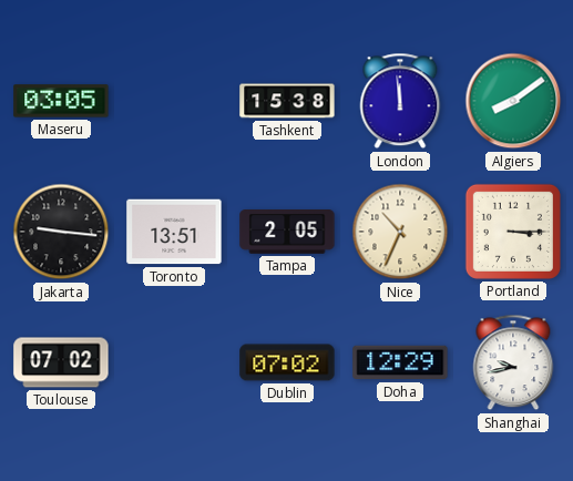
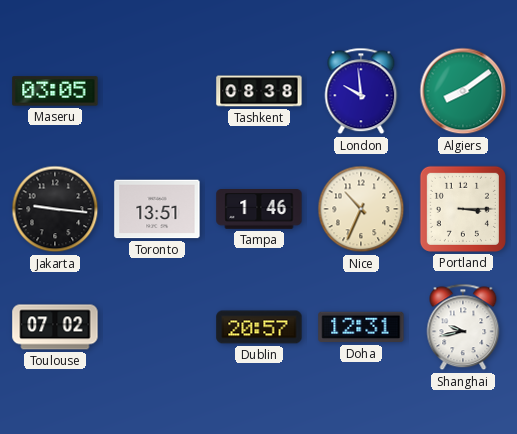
Tashkent: 15:38 -> 08:38
London: 11:59 -> 9:59
Tampa: 2:05 -> 1:46
Dublin: 07:02 -> 20:57
Doha: 12:29 -> 12:31
